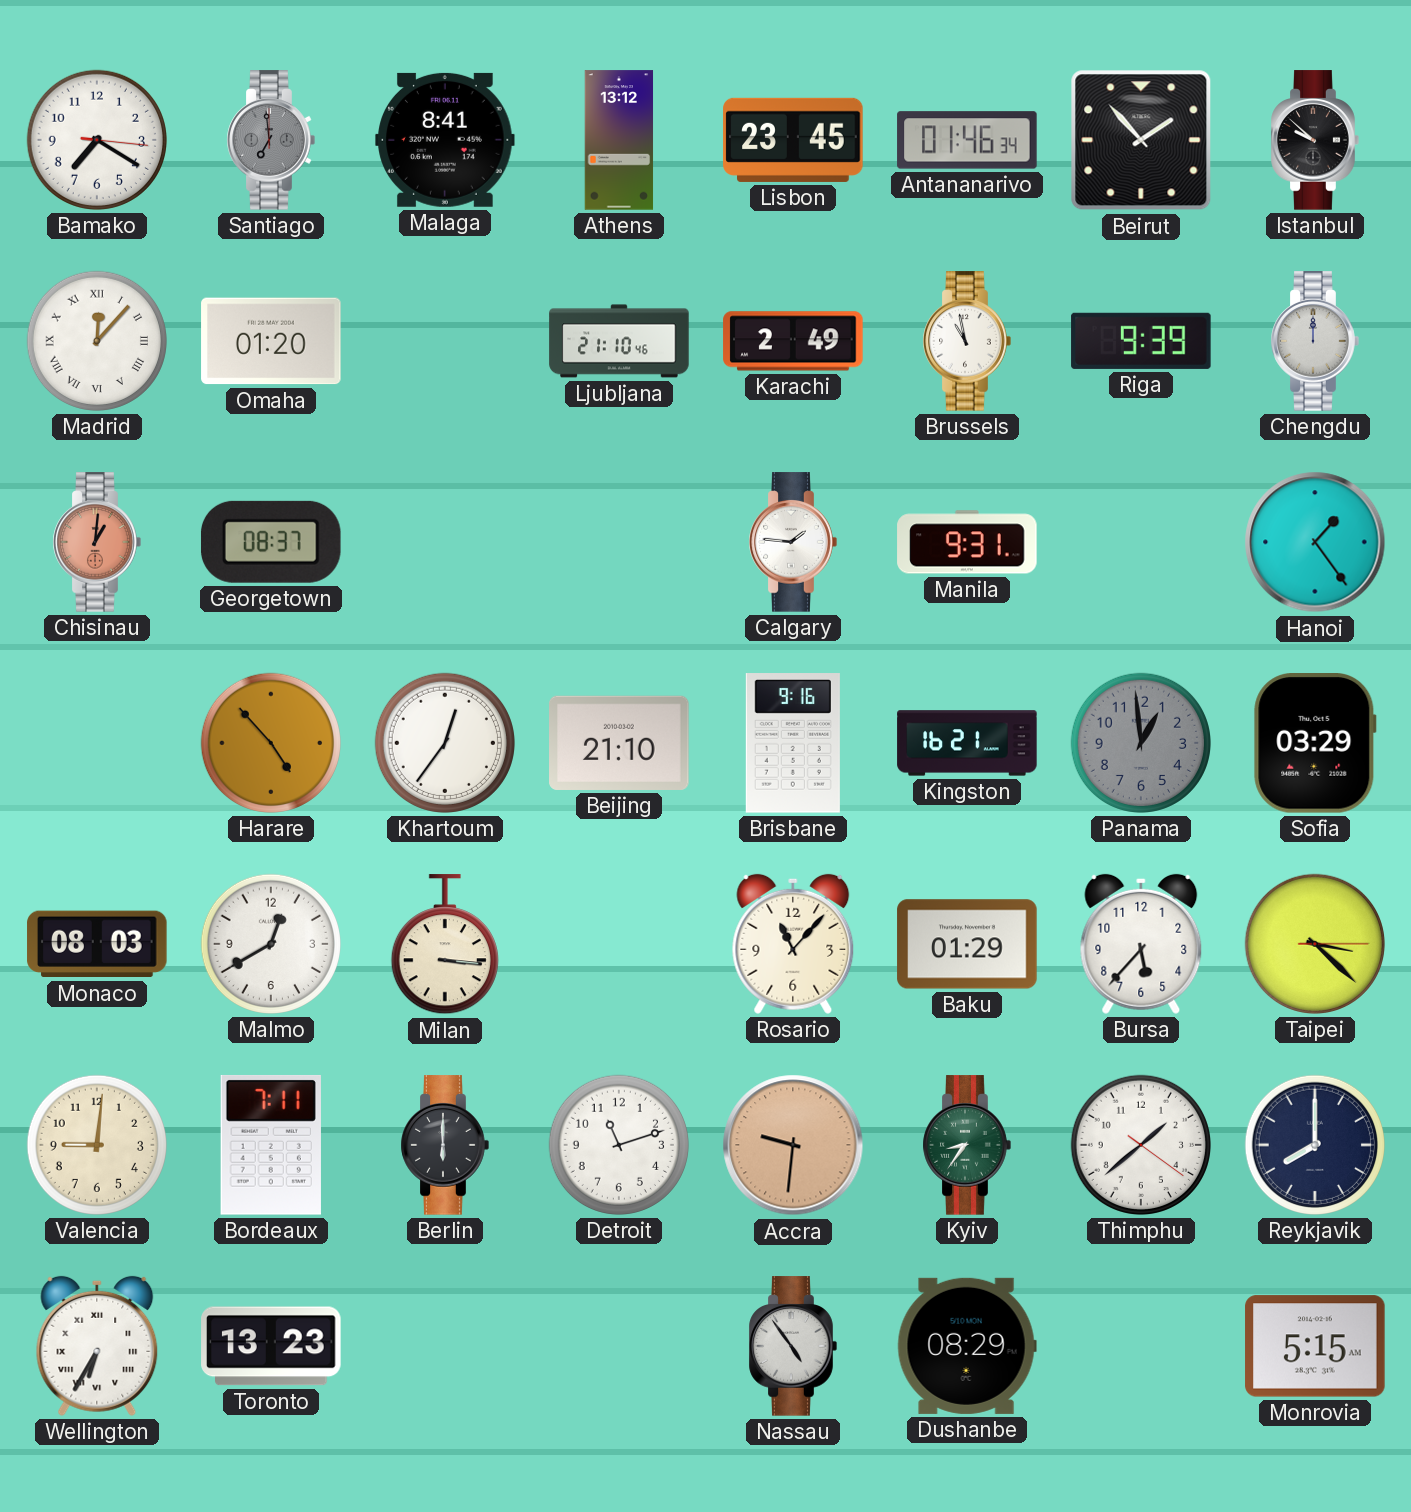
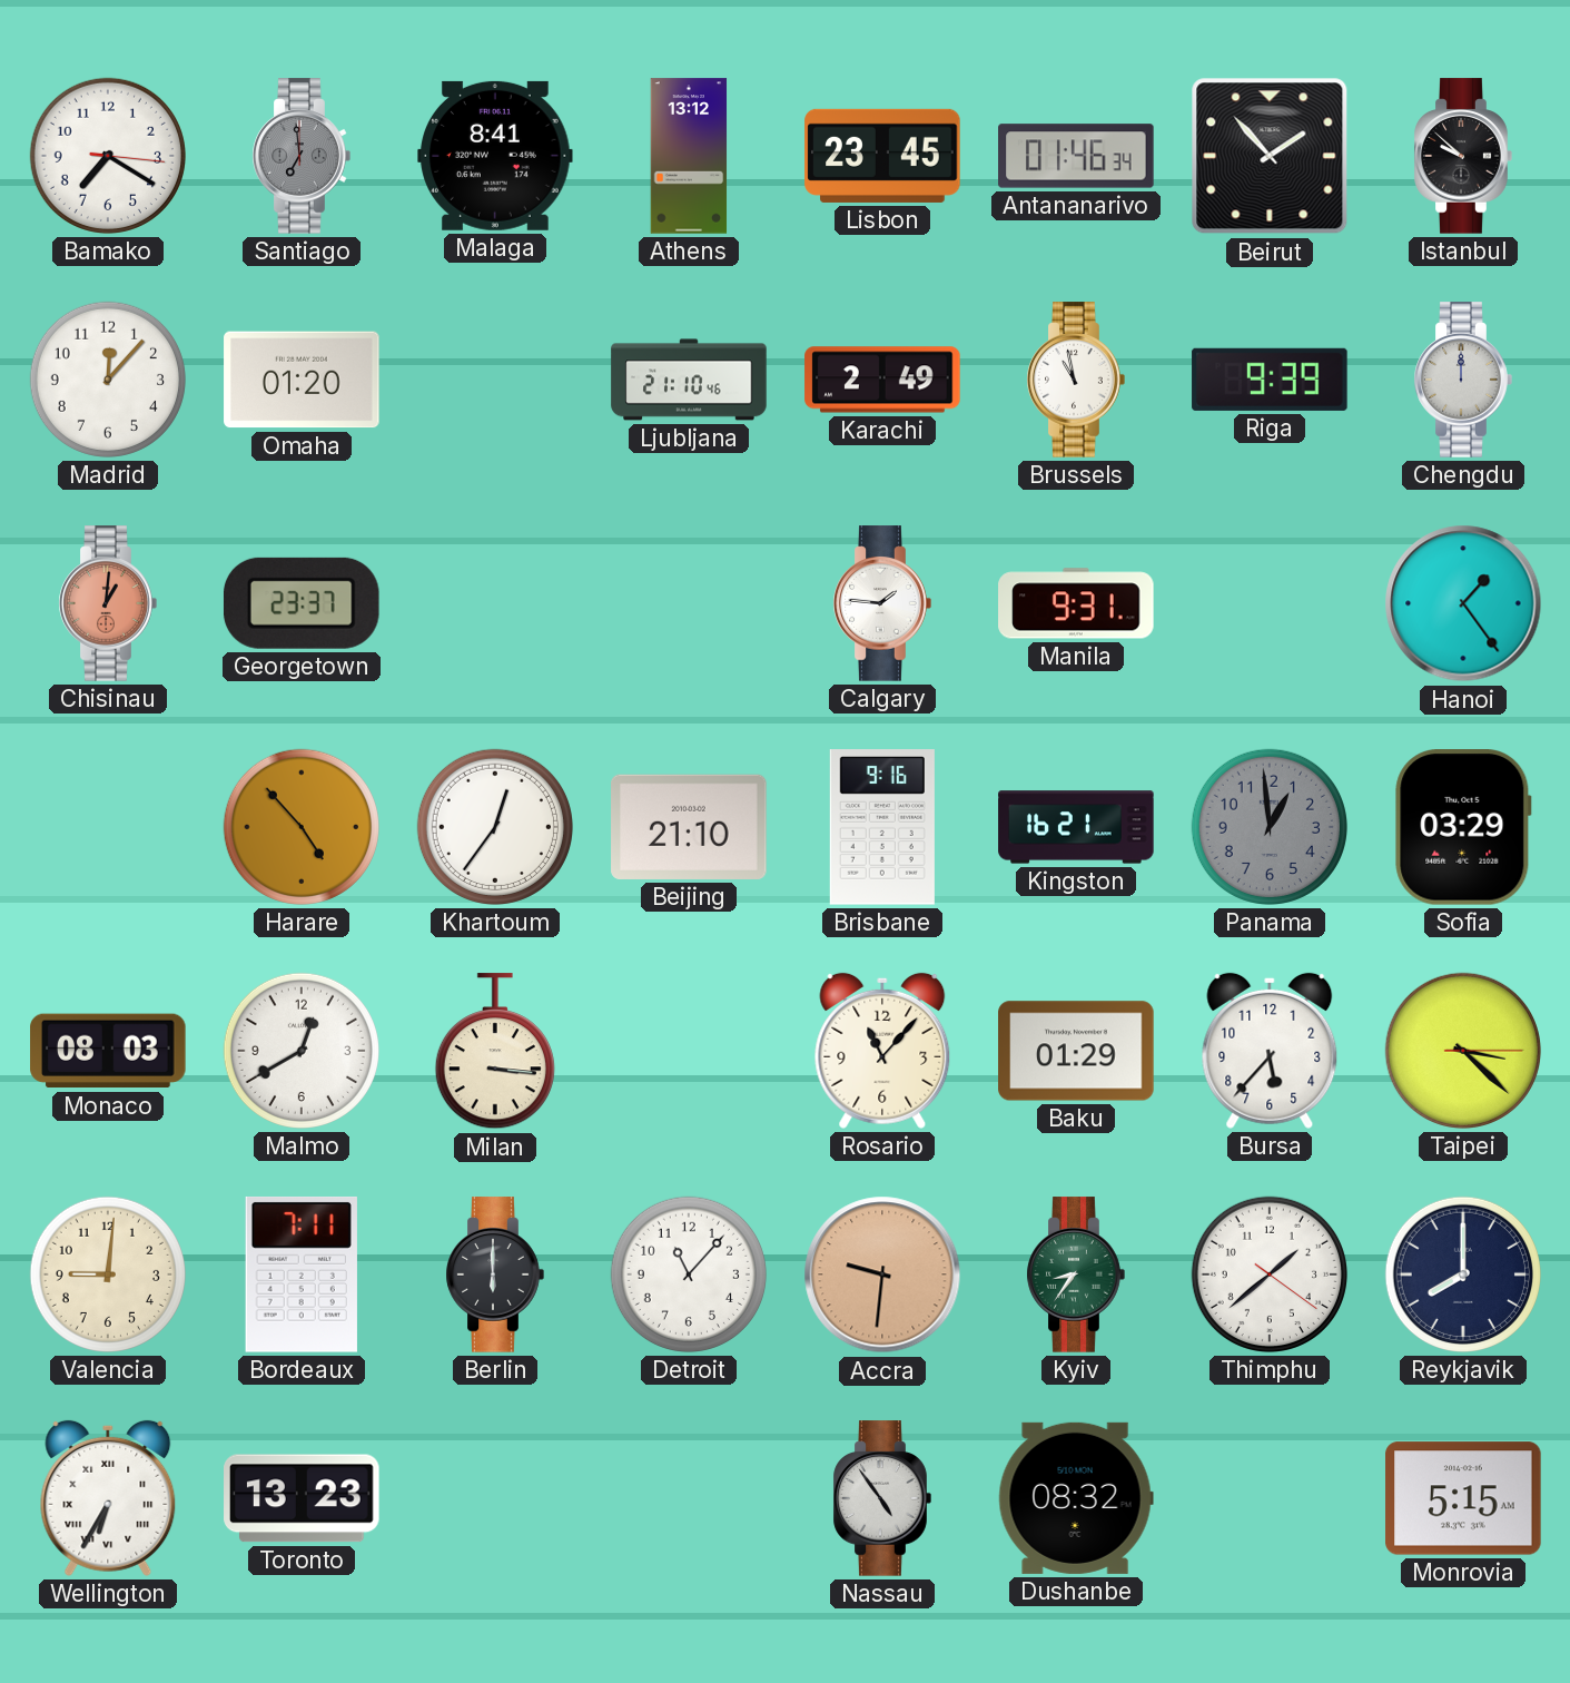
Madrid numerals: Roman -> Arabic
Georgetown: 08:37 -> 23:37
Detroit: 11:12 -> 11:07
Dushanbe: 08:29 -> 08:32
